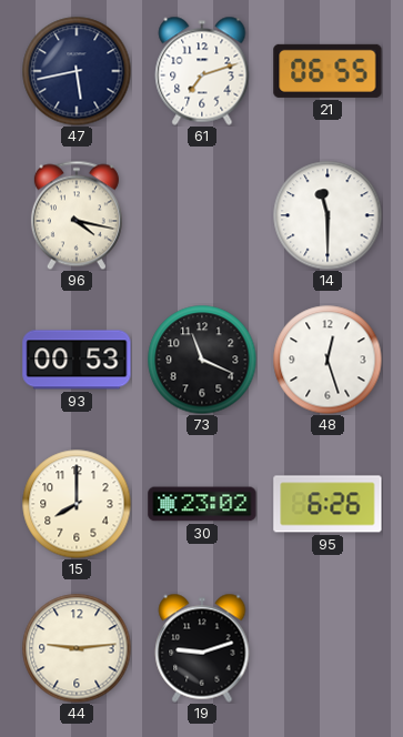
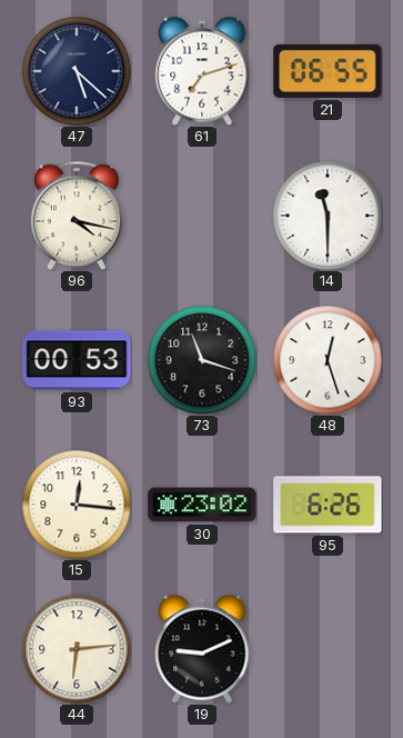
47: 5:43 -> 5:22
73: 11:19 -> 11:18
15: 8:00 -> 12:16
44: 9:14 -> 6:14
19: 9:12 -> 9:11
